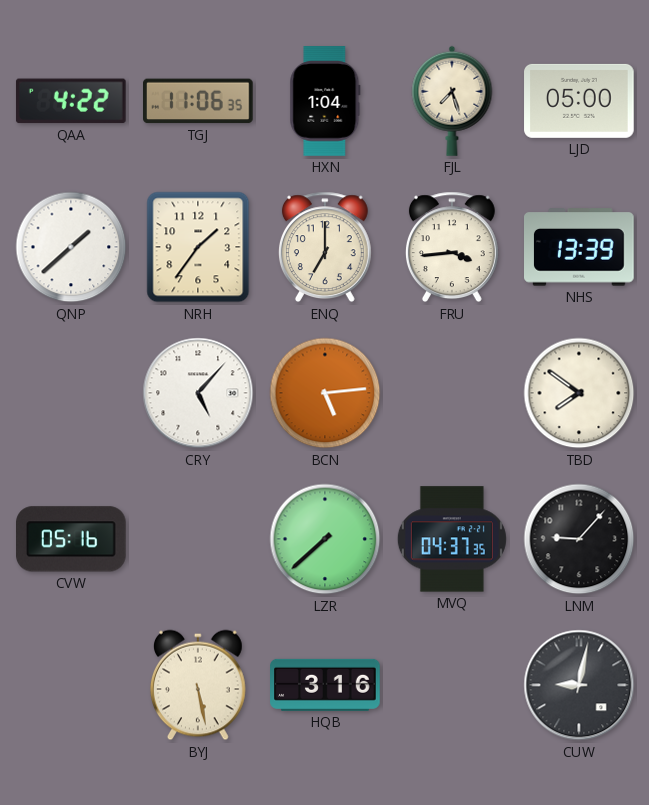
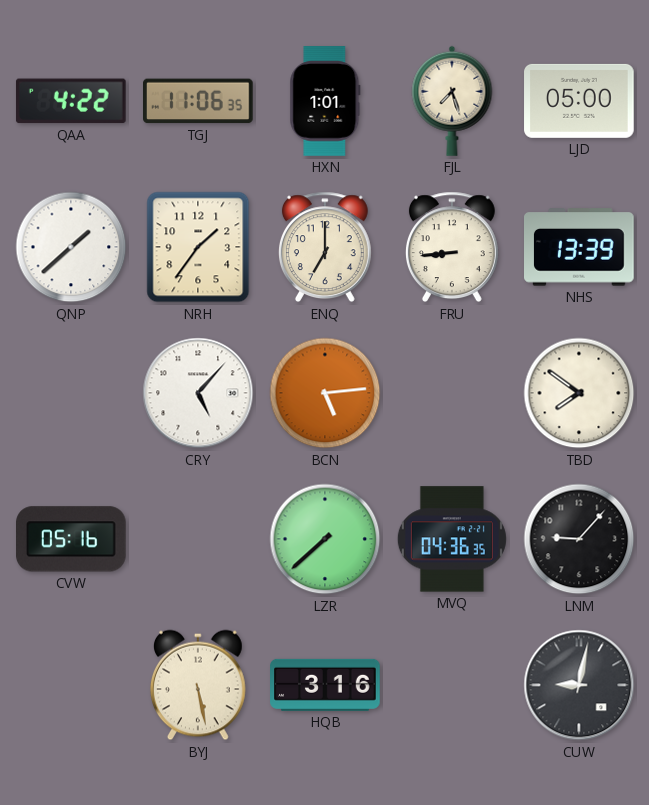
HXN: 1:04 -> 1:01
FRU: 3:44 -> 8:44
MVQ: 04:37 -> 04:36
